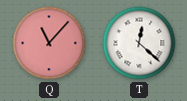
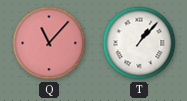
T: 12:22 -> 1:07
